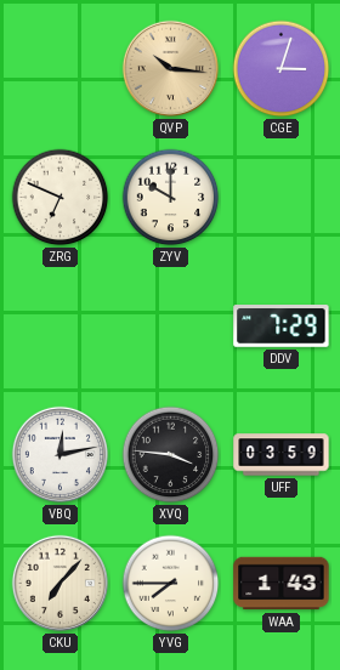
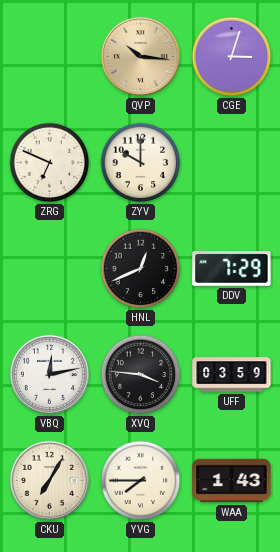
HNL: none -> 12:41
CKU: 7:07 -> 7:05
